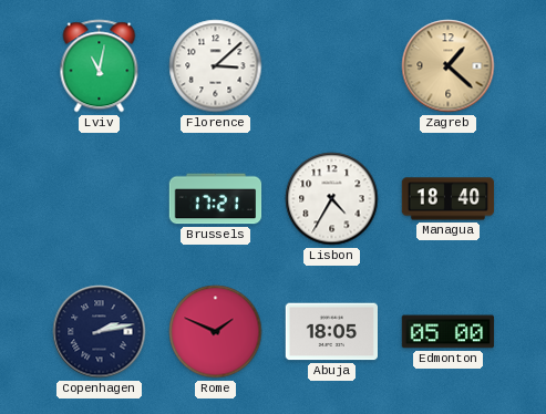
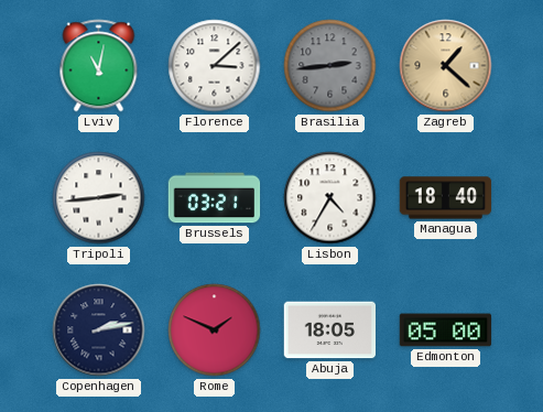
Brasilia: none -> 2:44
Tripoli: none -> 2:44
Brussels: 17:21 -> 03:21
